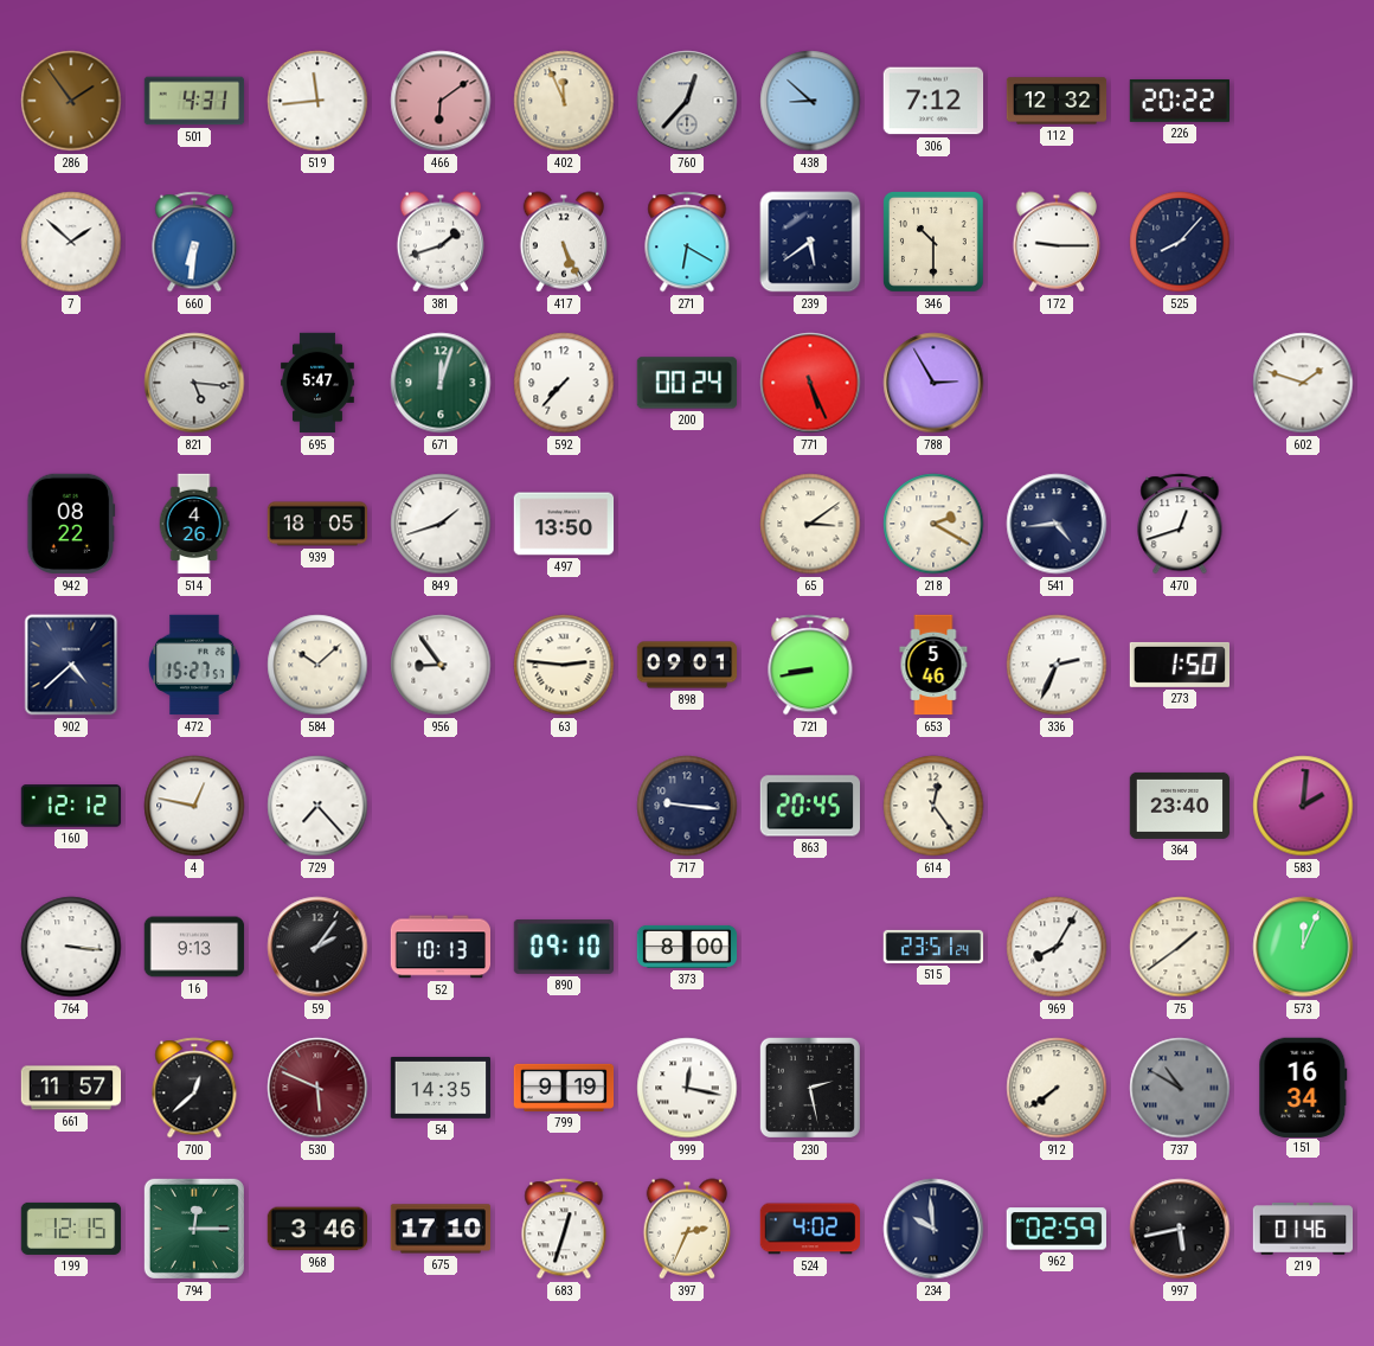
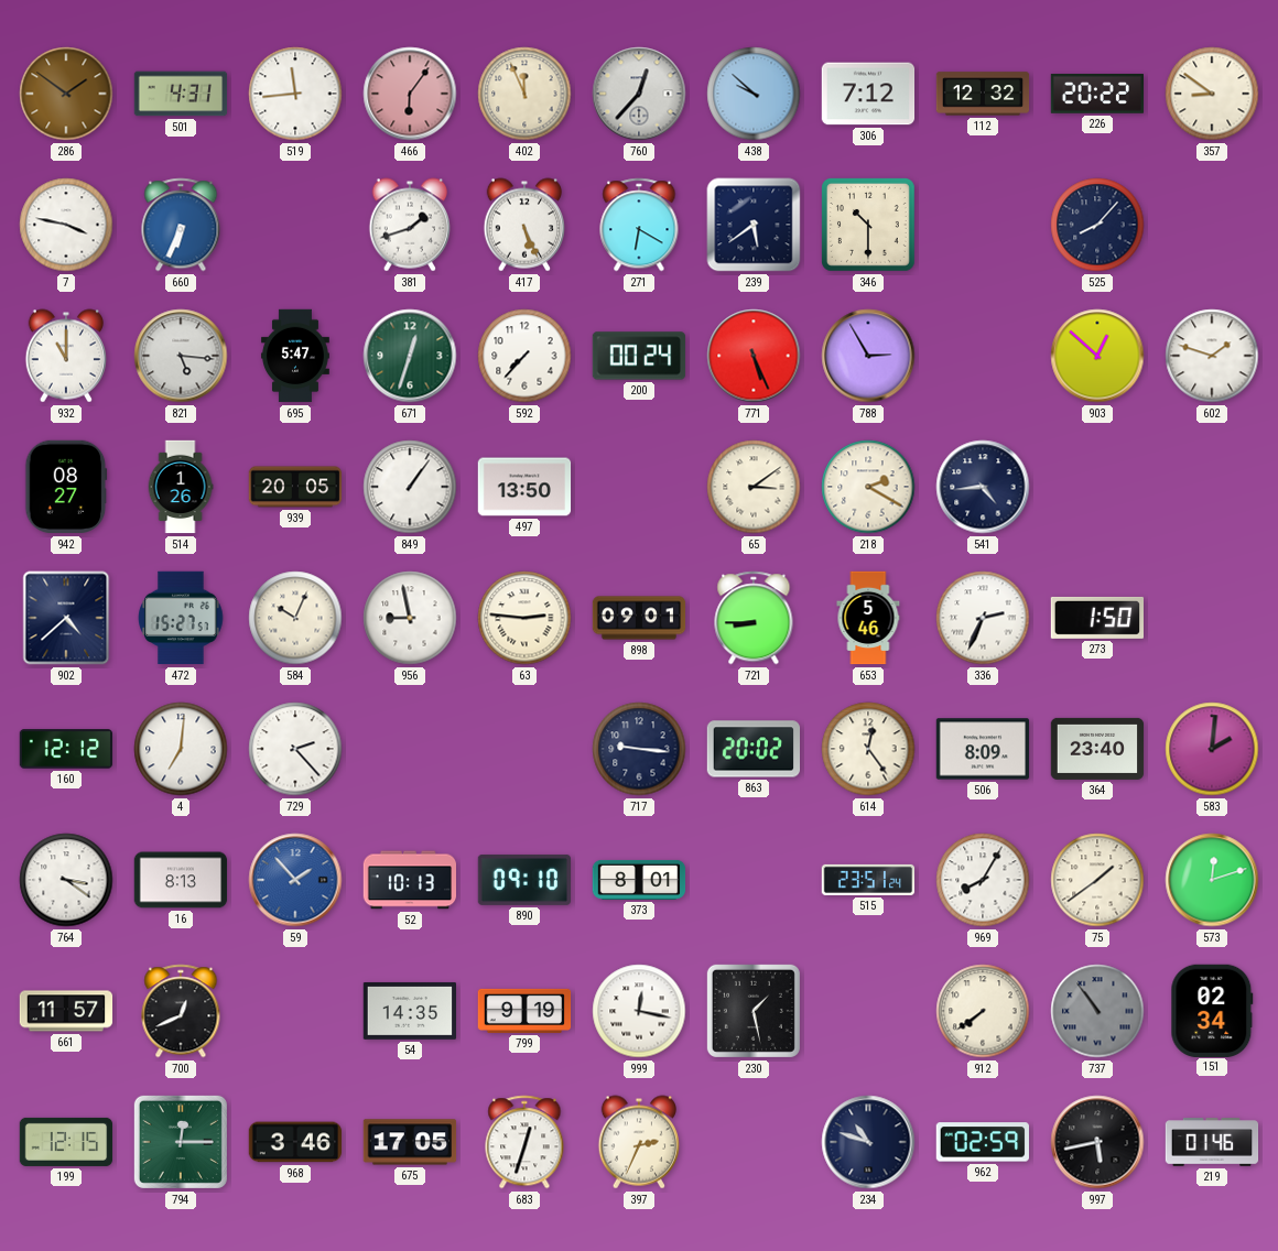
286: 1:54 -> 1:51
466: 6:09 -> 6:06
438: 8:52 -> 9:52
357: none -> 8:51
7: 1:52 -> 3:47
660: 6:31 -> 6:34
172: 9:15 -> none
932: none -> 11:00
671: 12:03 -> 12:33
903: none -> 12:52
942: 08:22 -> 08:27
514: 4:26 -> 1:26
939: 18:05 -> 20:05
849: 1:42 -> 1:06
470: 12:42 -> none
584: 10:08 -> 10:04
956: 8:54 -> 8:58
721: 8:43 -> 8:45
4: 12:47 -> 7:01
729: 7:23 -> 2:23
863: 20:45 -> 20:02
506: none -> 8:09
764: 3:16 -> 3:21
16: 9:13 -> 8:13
59: 2:06 -> 1:53
59 dial: black -> blue
373: 8:00 -> 8:01
573: 12:04 -> 12:12
700: 12:38 -> 12:41
530: 5:49 -> none
230: 2:28 -> 1:28
737: 10:50 -> 10:54
151: 16:34 -> 02:34
675: 17:10 -> 17:05
524: 4:02 -> none
234: 9:59 -> 10:48
